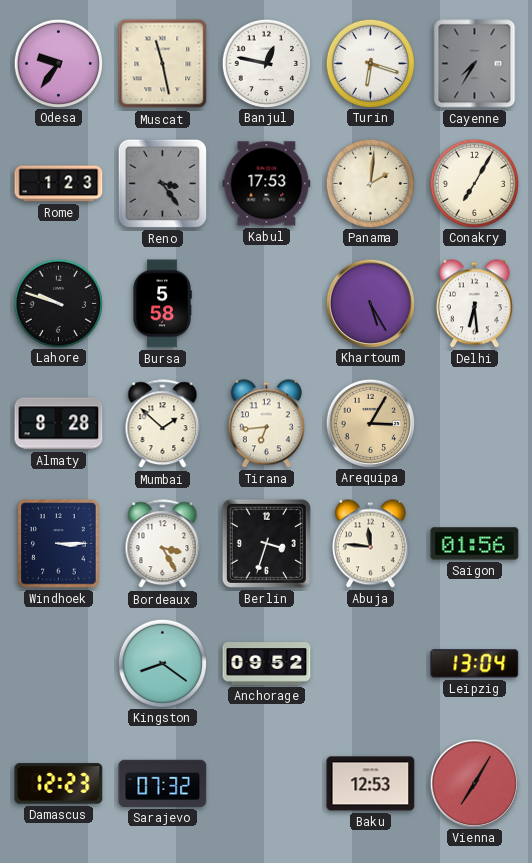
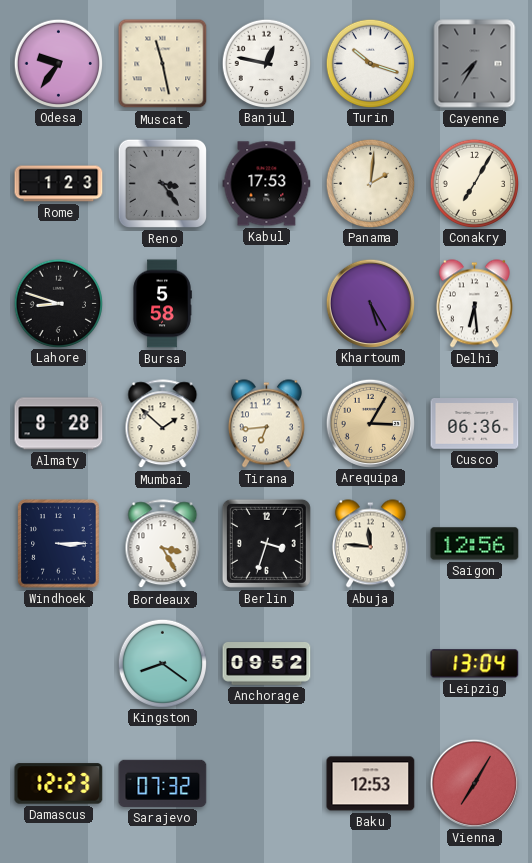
Turin: 6:18 -> 10:18
Lahore: 9:48 -> 8:48
Cusco: none -> 06:36
Saigon: 01:56 -> 12:56
